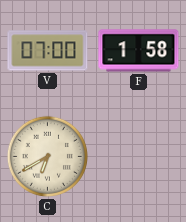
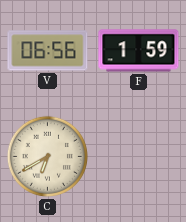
V: 07:00 -> 06:56
F: 1:58 -> 1:59
